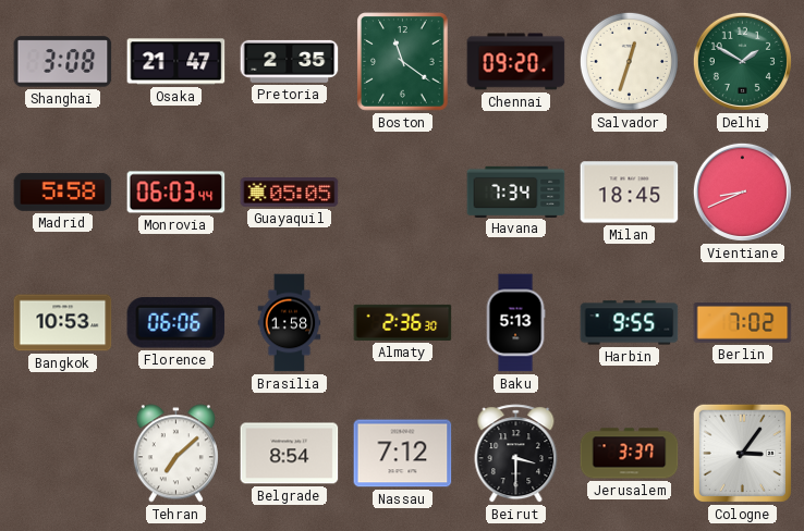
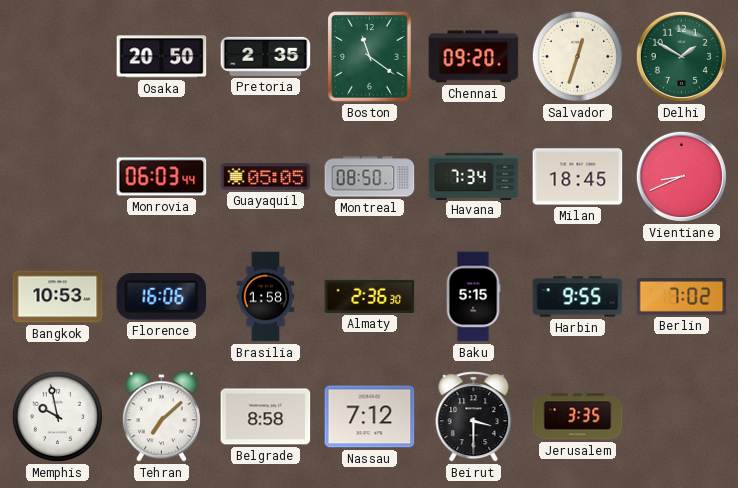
Shanghai: 3:08 -> none
Osaka: 21:47 -> 20:50
Madrid: 5:58 -> none
Montreal: none -> 08:50
Florence: 06:06 -> 16:06
Baku: 5:13 -> 5:15
Memphis: none -> 9:58
Belgrade: 8:54 -> 8:58
Jerusalem: 3:37 -> 3:35
Cologne: 3:06 -> none
